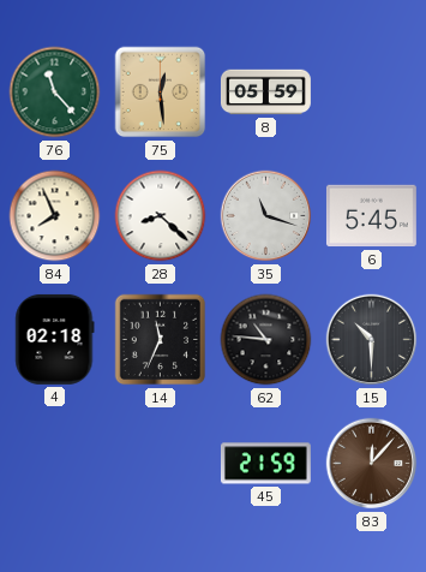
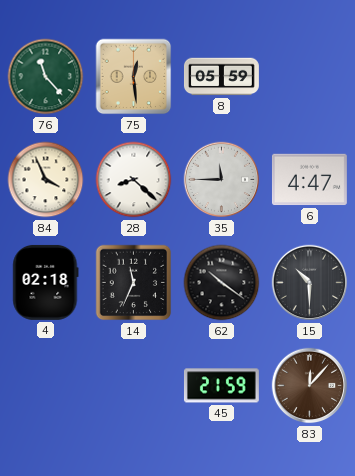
84: 7:56 -> 3:56
35: 11:18 -> 11:45
6: 5:45 -> 4:47
62: 10:46 -> 10:21
